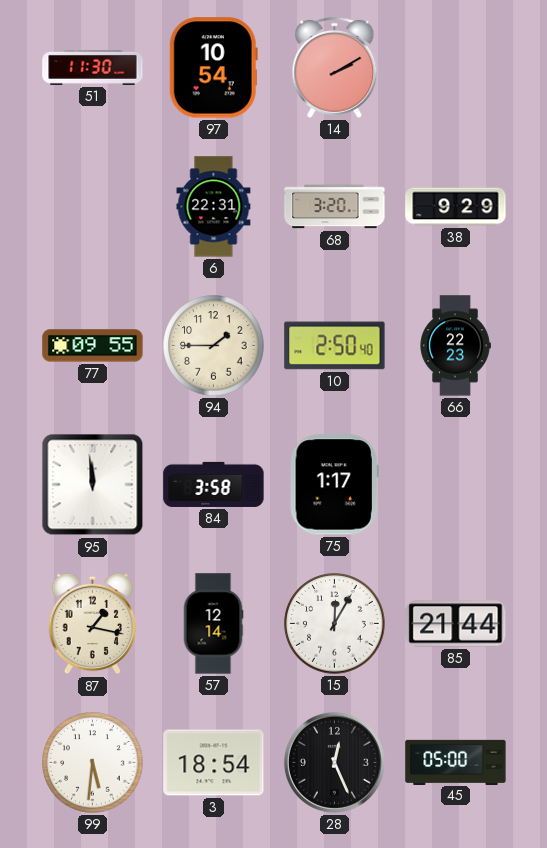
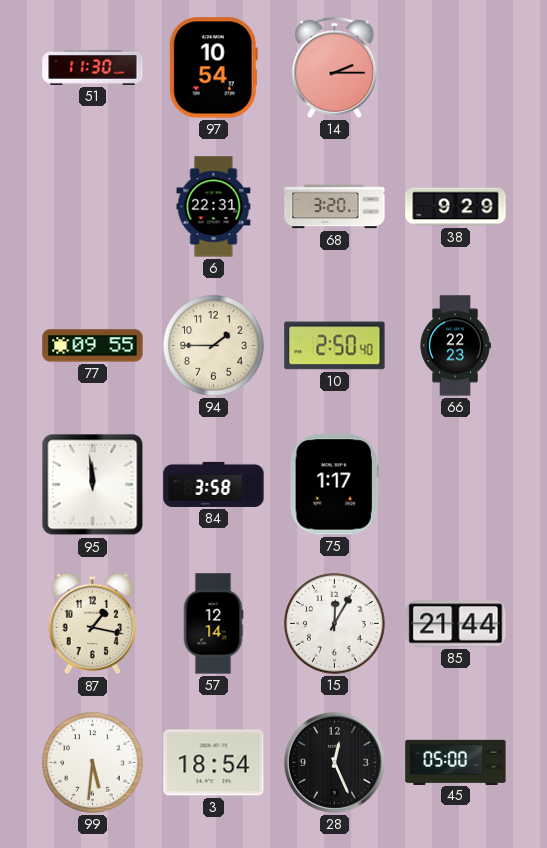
14: 2:10 -> 2:15
